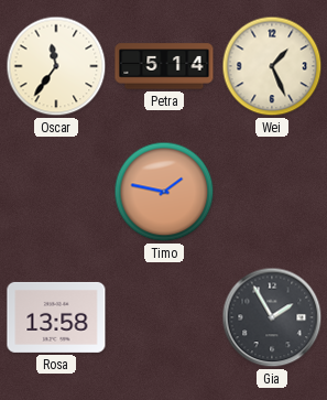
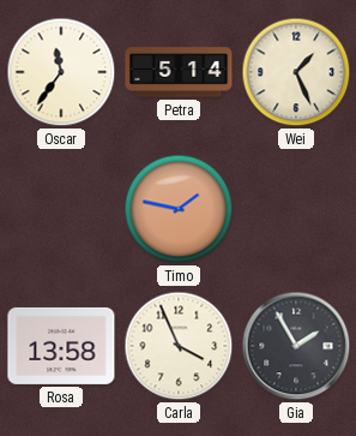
Carla: none -> 3:56
